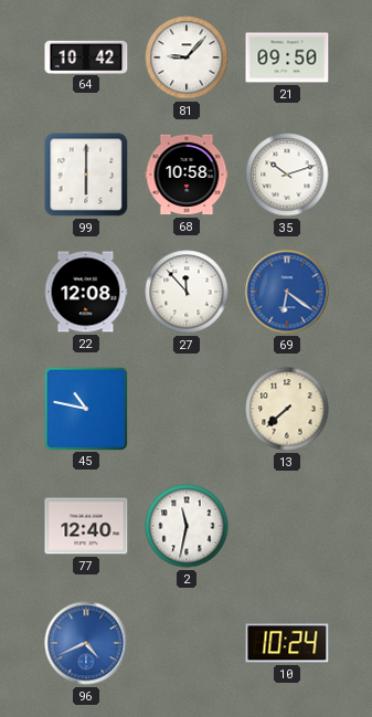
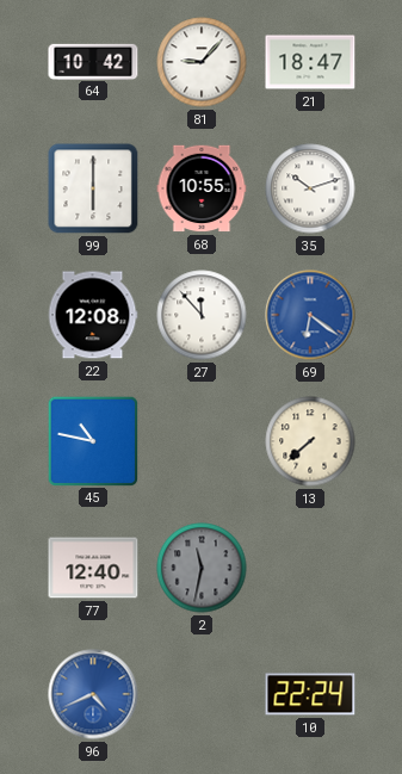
21: 09:50 -> 18:47
68: 10:58 -> 10:55
2 dial: white -> grey
10: 10:24 -> 22:24
